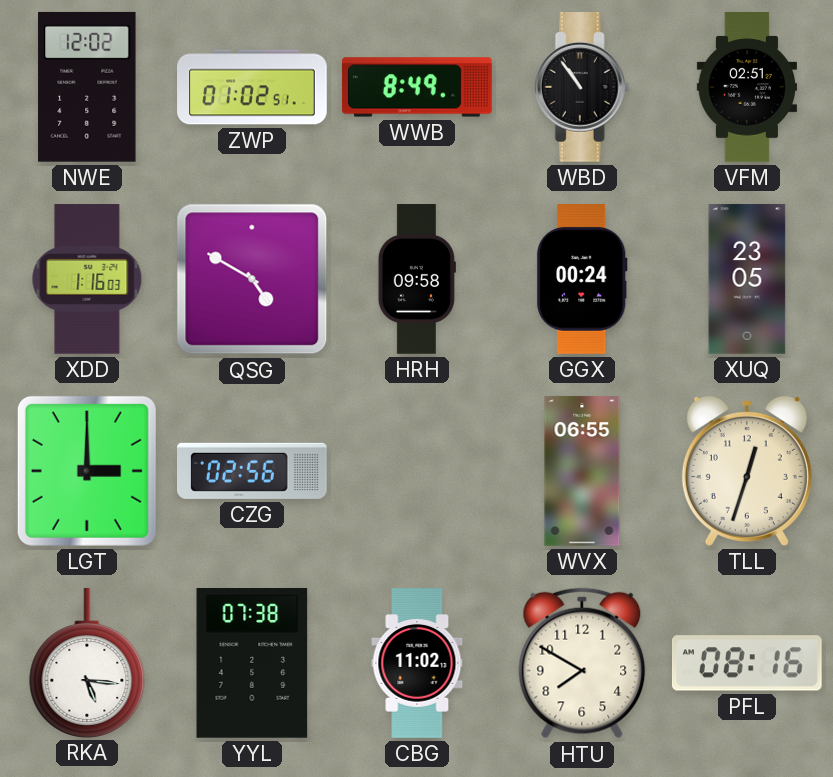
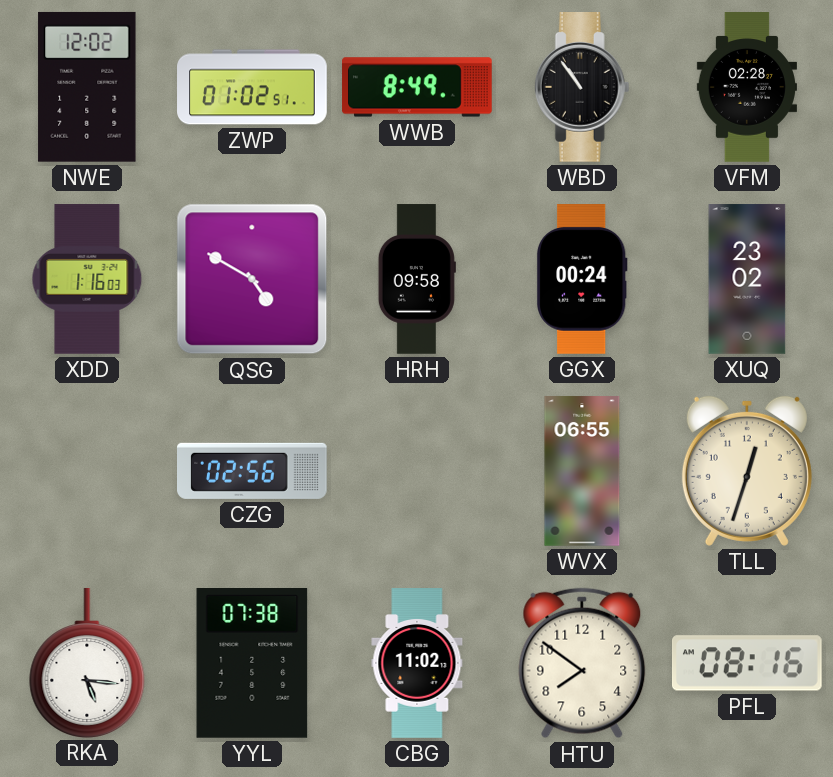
VFM: 02:51 -> 02:28
XUQ: 23:05 -> 23:02
LGT: 3:00 -> none
HTU: 7:50 -> 7:51
